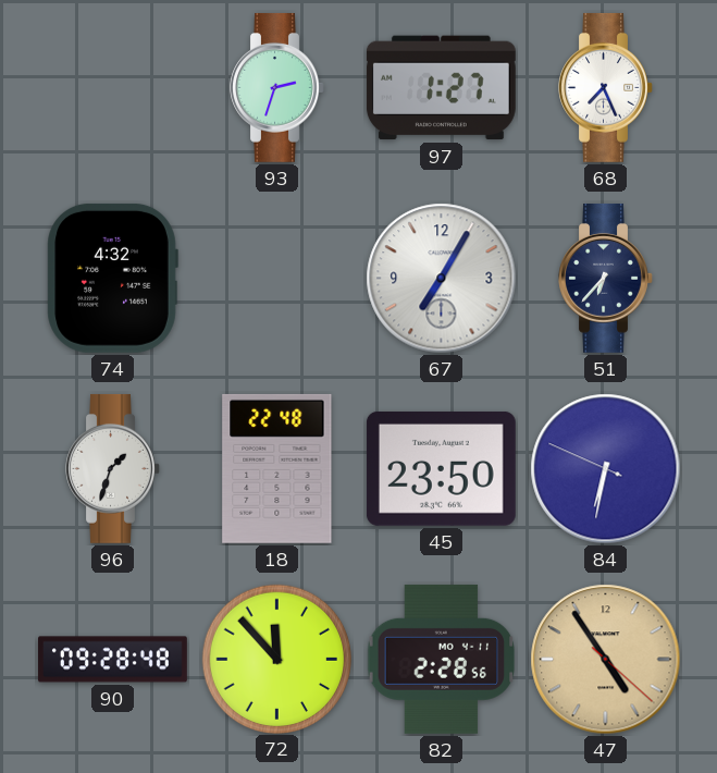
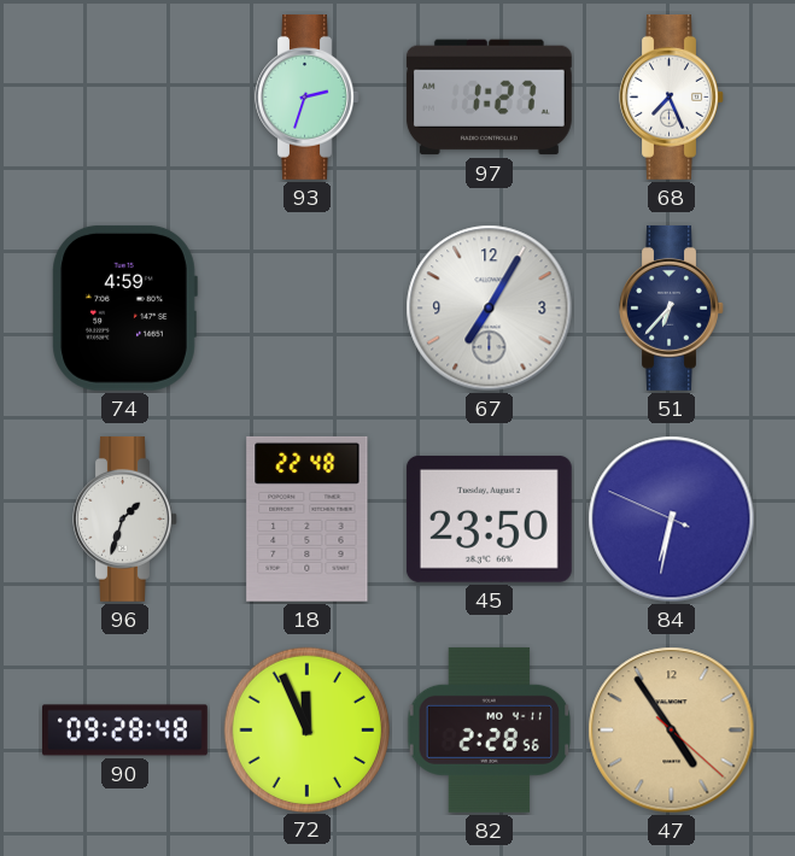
74: 4:32 -> 4:59
72: 11:53 -> 11:56
